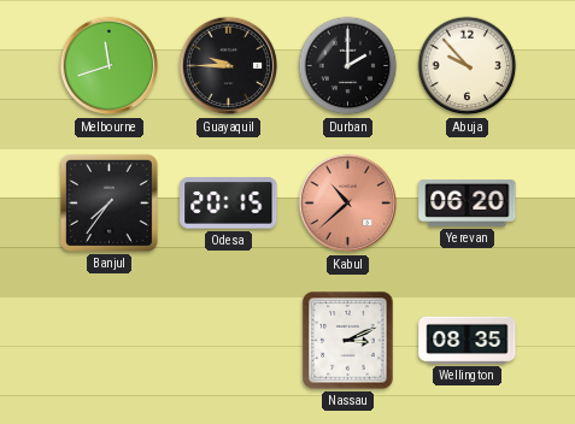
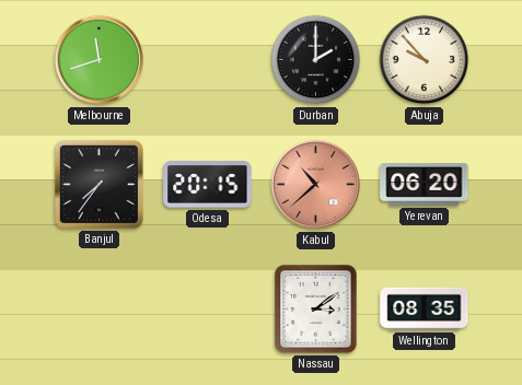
Guayaquil: 9:45 -> none
Nassau: 3:11 -> 3:09
